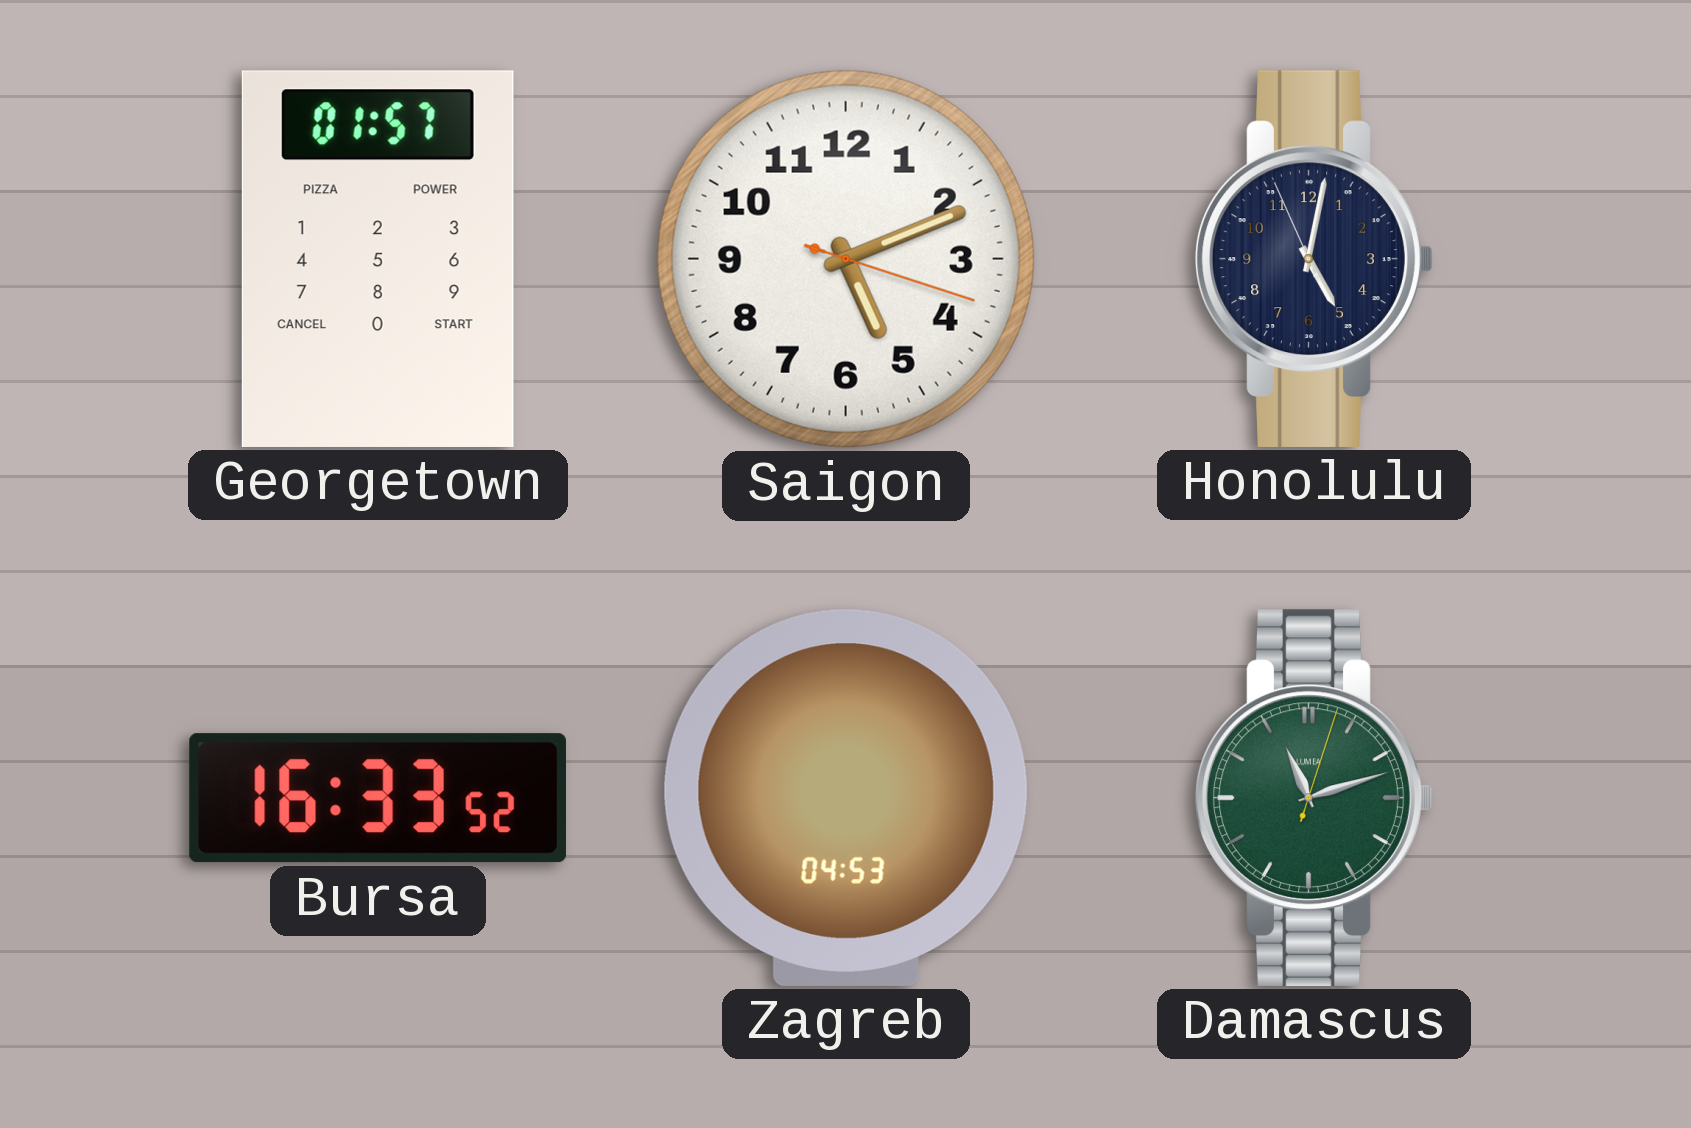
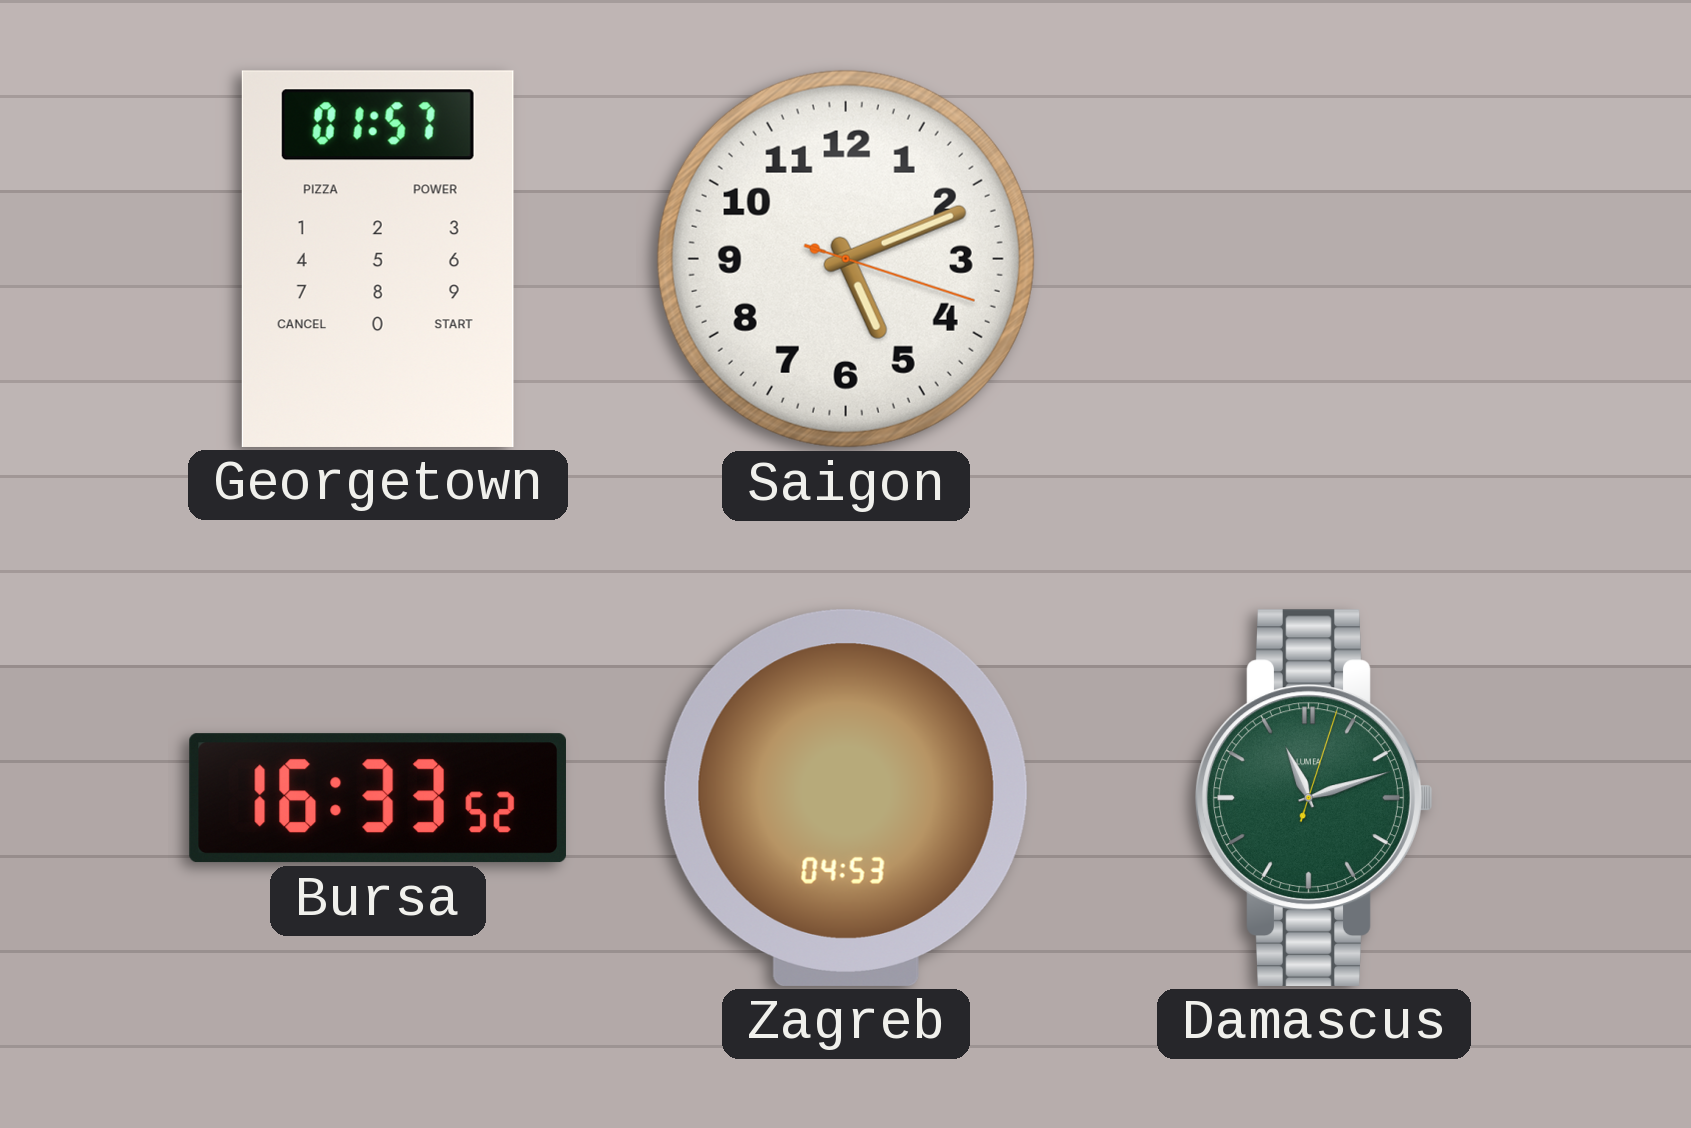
Honolulu: 5:01 -> none
